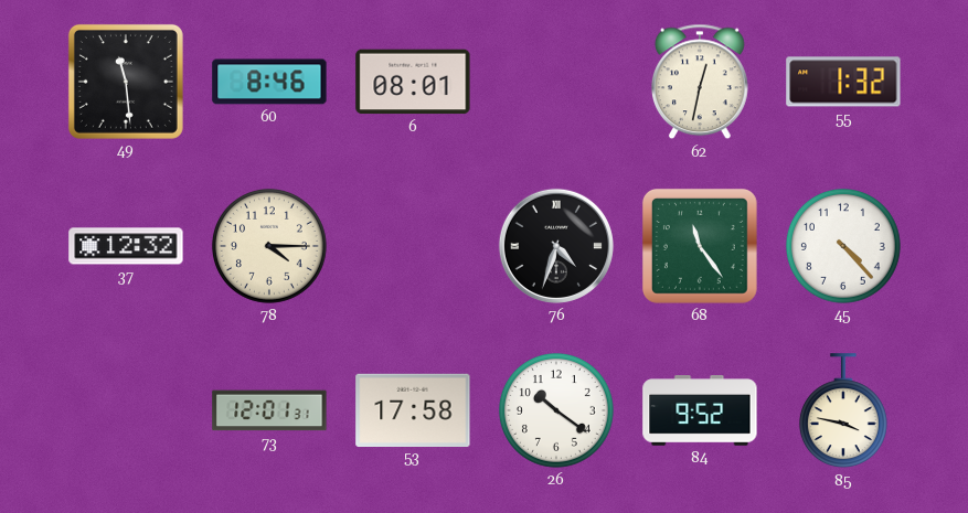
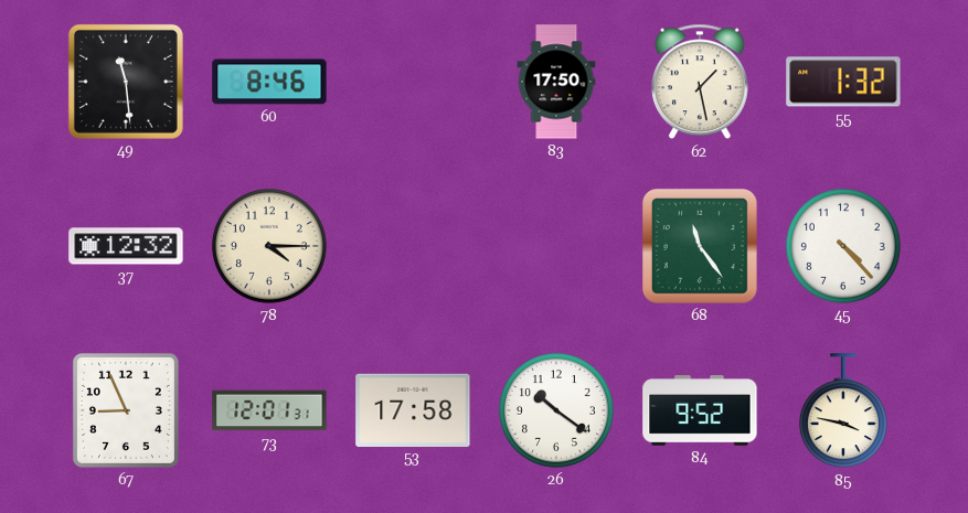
6: 08:01 -> none
83: none -> 17:50
62: 12:32 -> 1:28
76: 4:33 -> none
67: none -> 8:56
